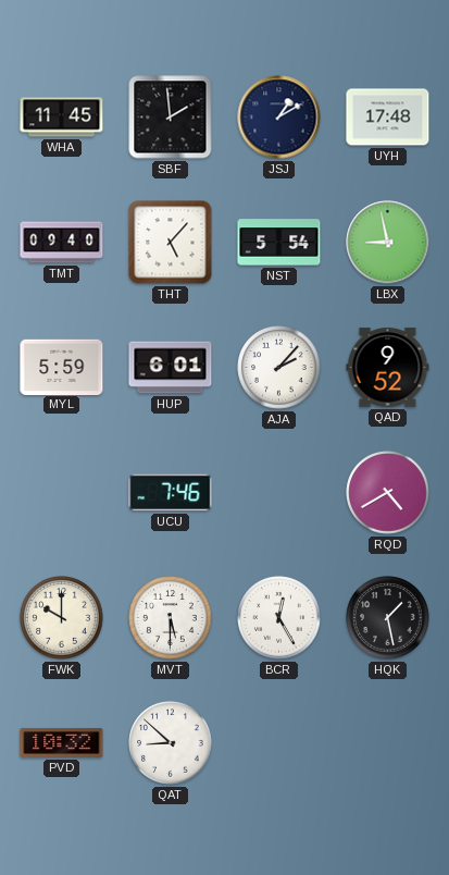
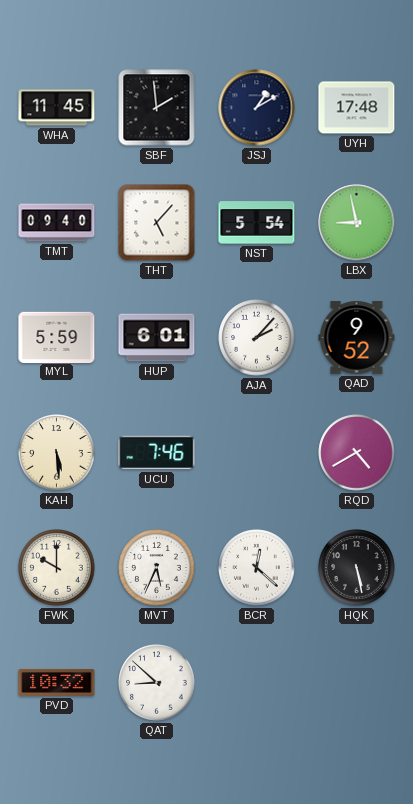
KAH: none -> 5:29
MVT: 5:30 -> 5:34
BCR: 12:25 -> 12:22
HQK: 1:28 -> 5:28
